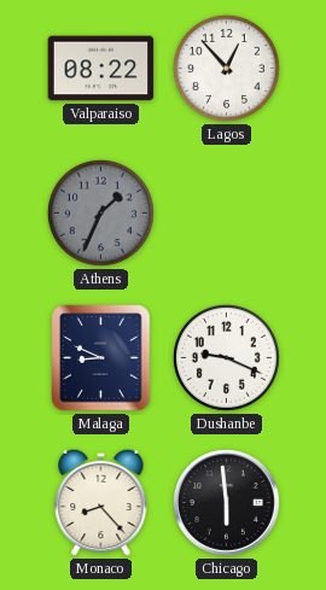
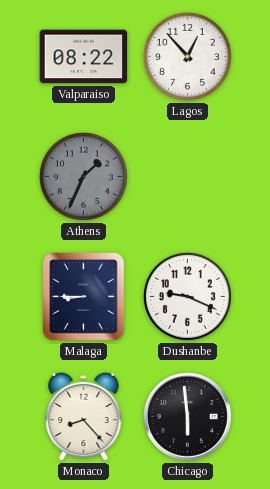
Malaga: 8:49 -> 8:45
